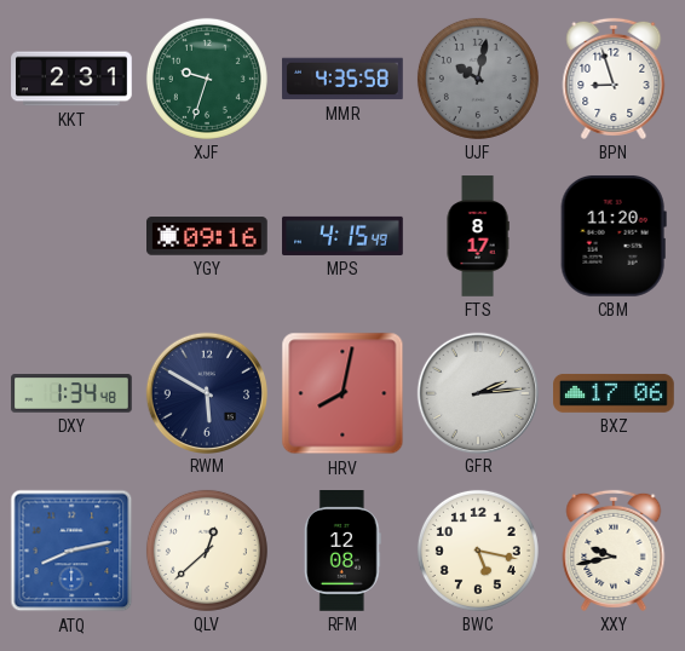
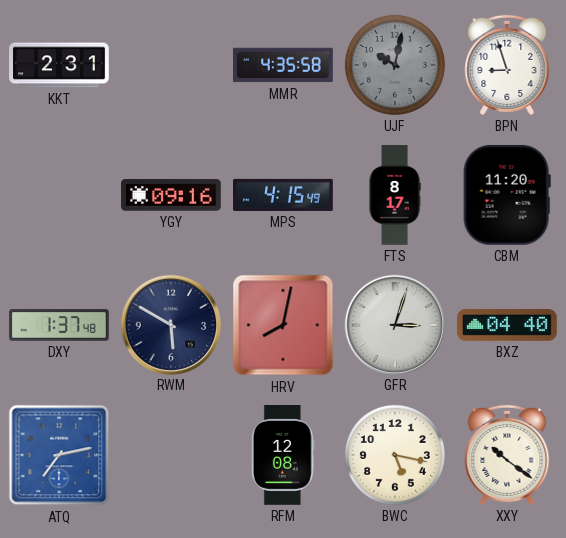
XJF: 9:33 -> none
DXY: 1:34 -> 1:37
GFR: 2:14 -> 3:03
BXZ: 17:06 -> 04:40
ATQ: 8:13 -> 7:13
QLV: 12:38 -> none
XXY: 9:43 -> 10:21
